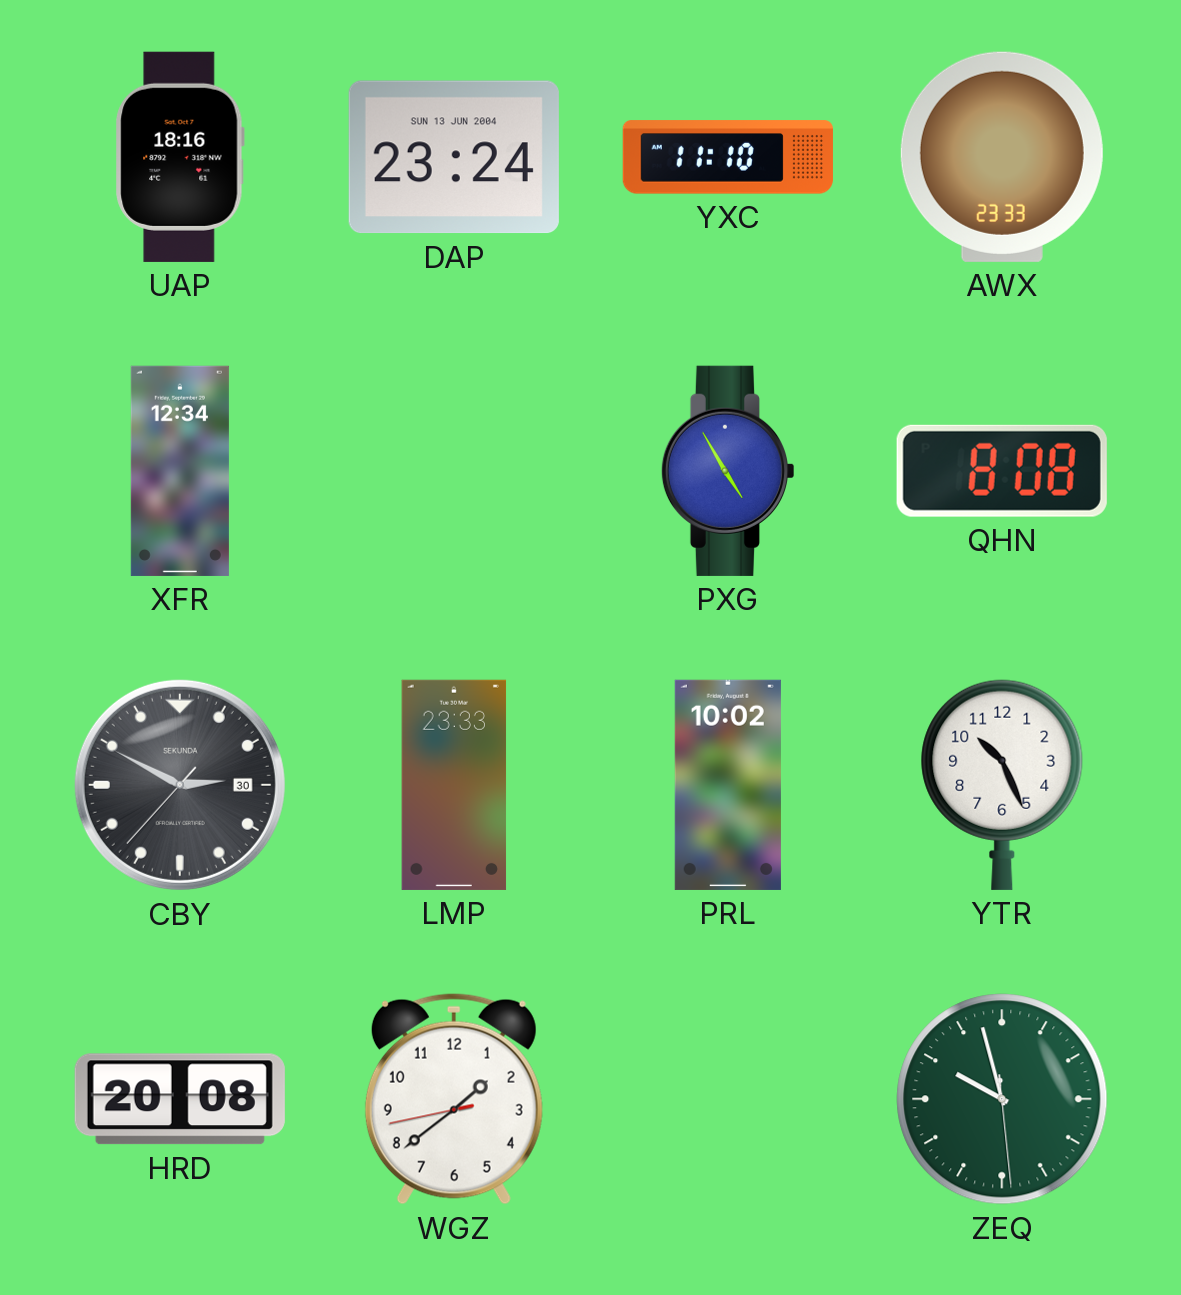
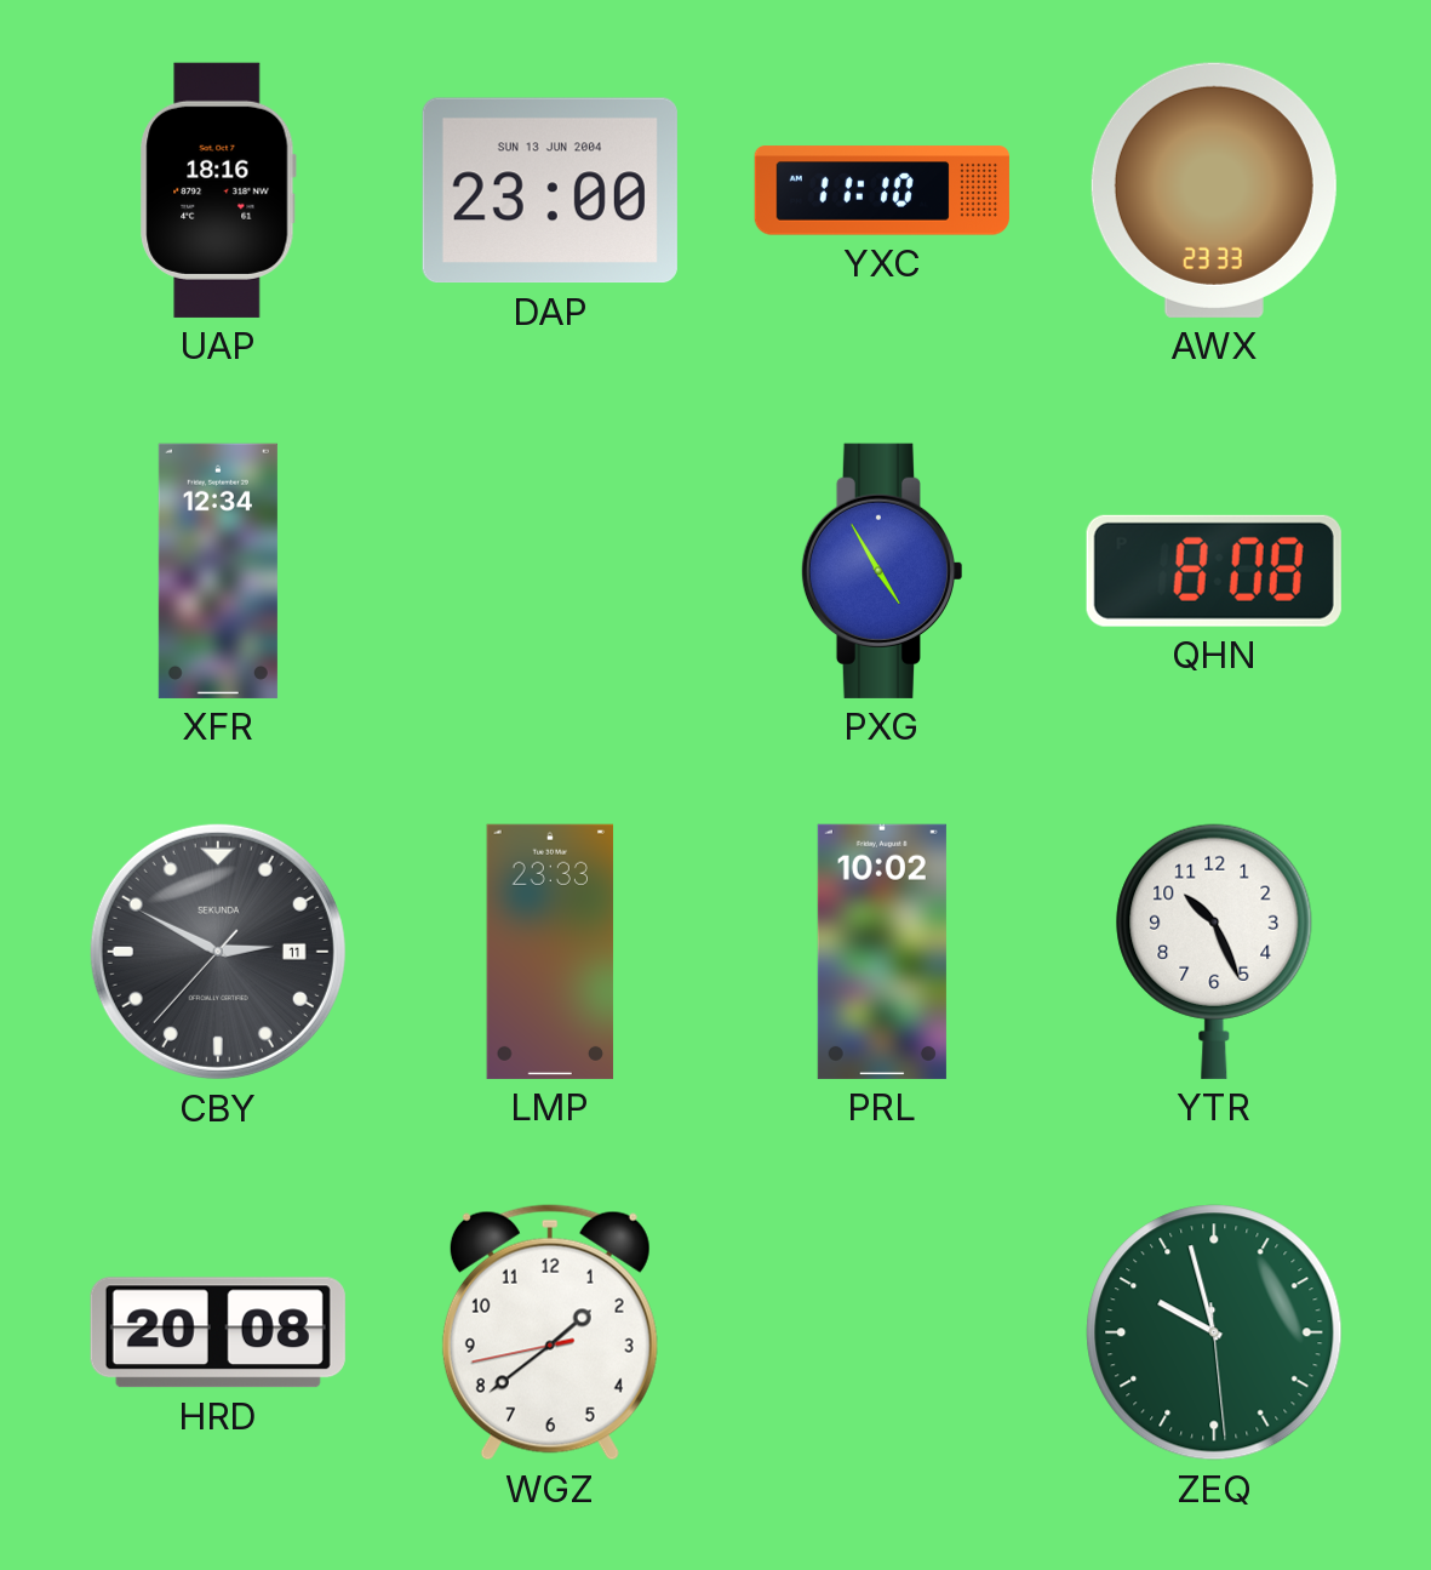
DAP: 23:24 -> 23:00
CBY date: 30 -> 11
